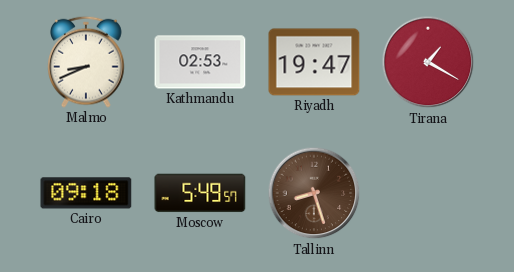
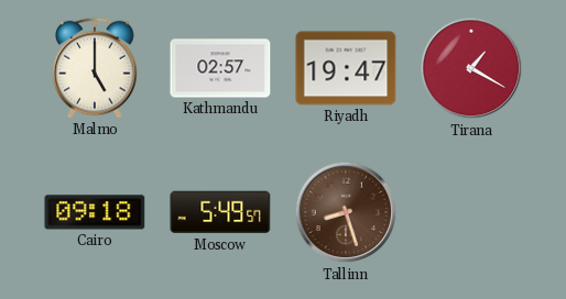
Malmo: 8:41 -> 5:00
Kathmandu: 02:53 -> 02:57
